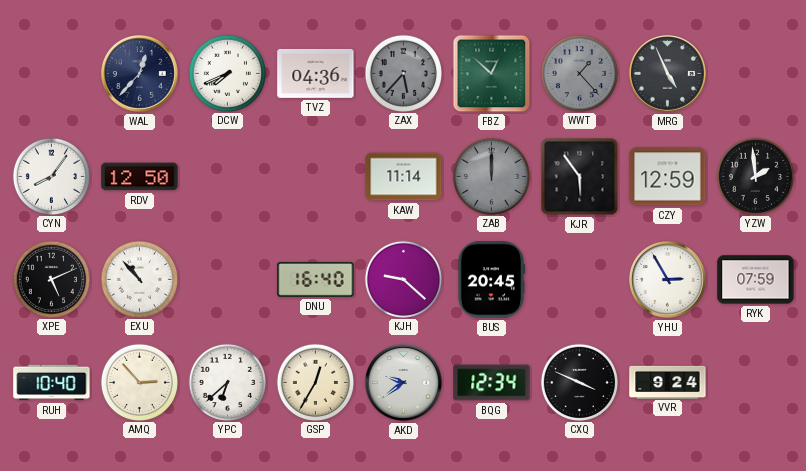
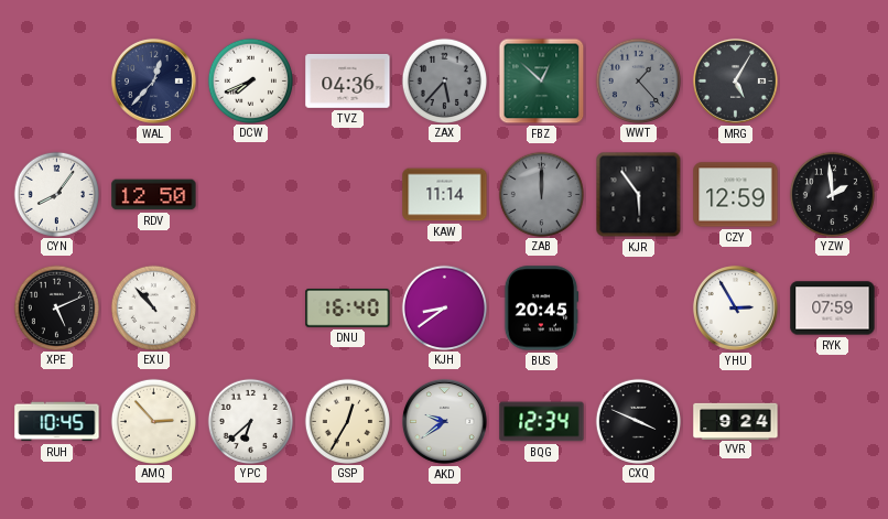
MRG: 4:56 -> 5:05
KJH: 9:22 -> 8:39
RUH: 10:40 -> 10:45
